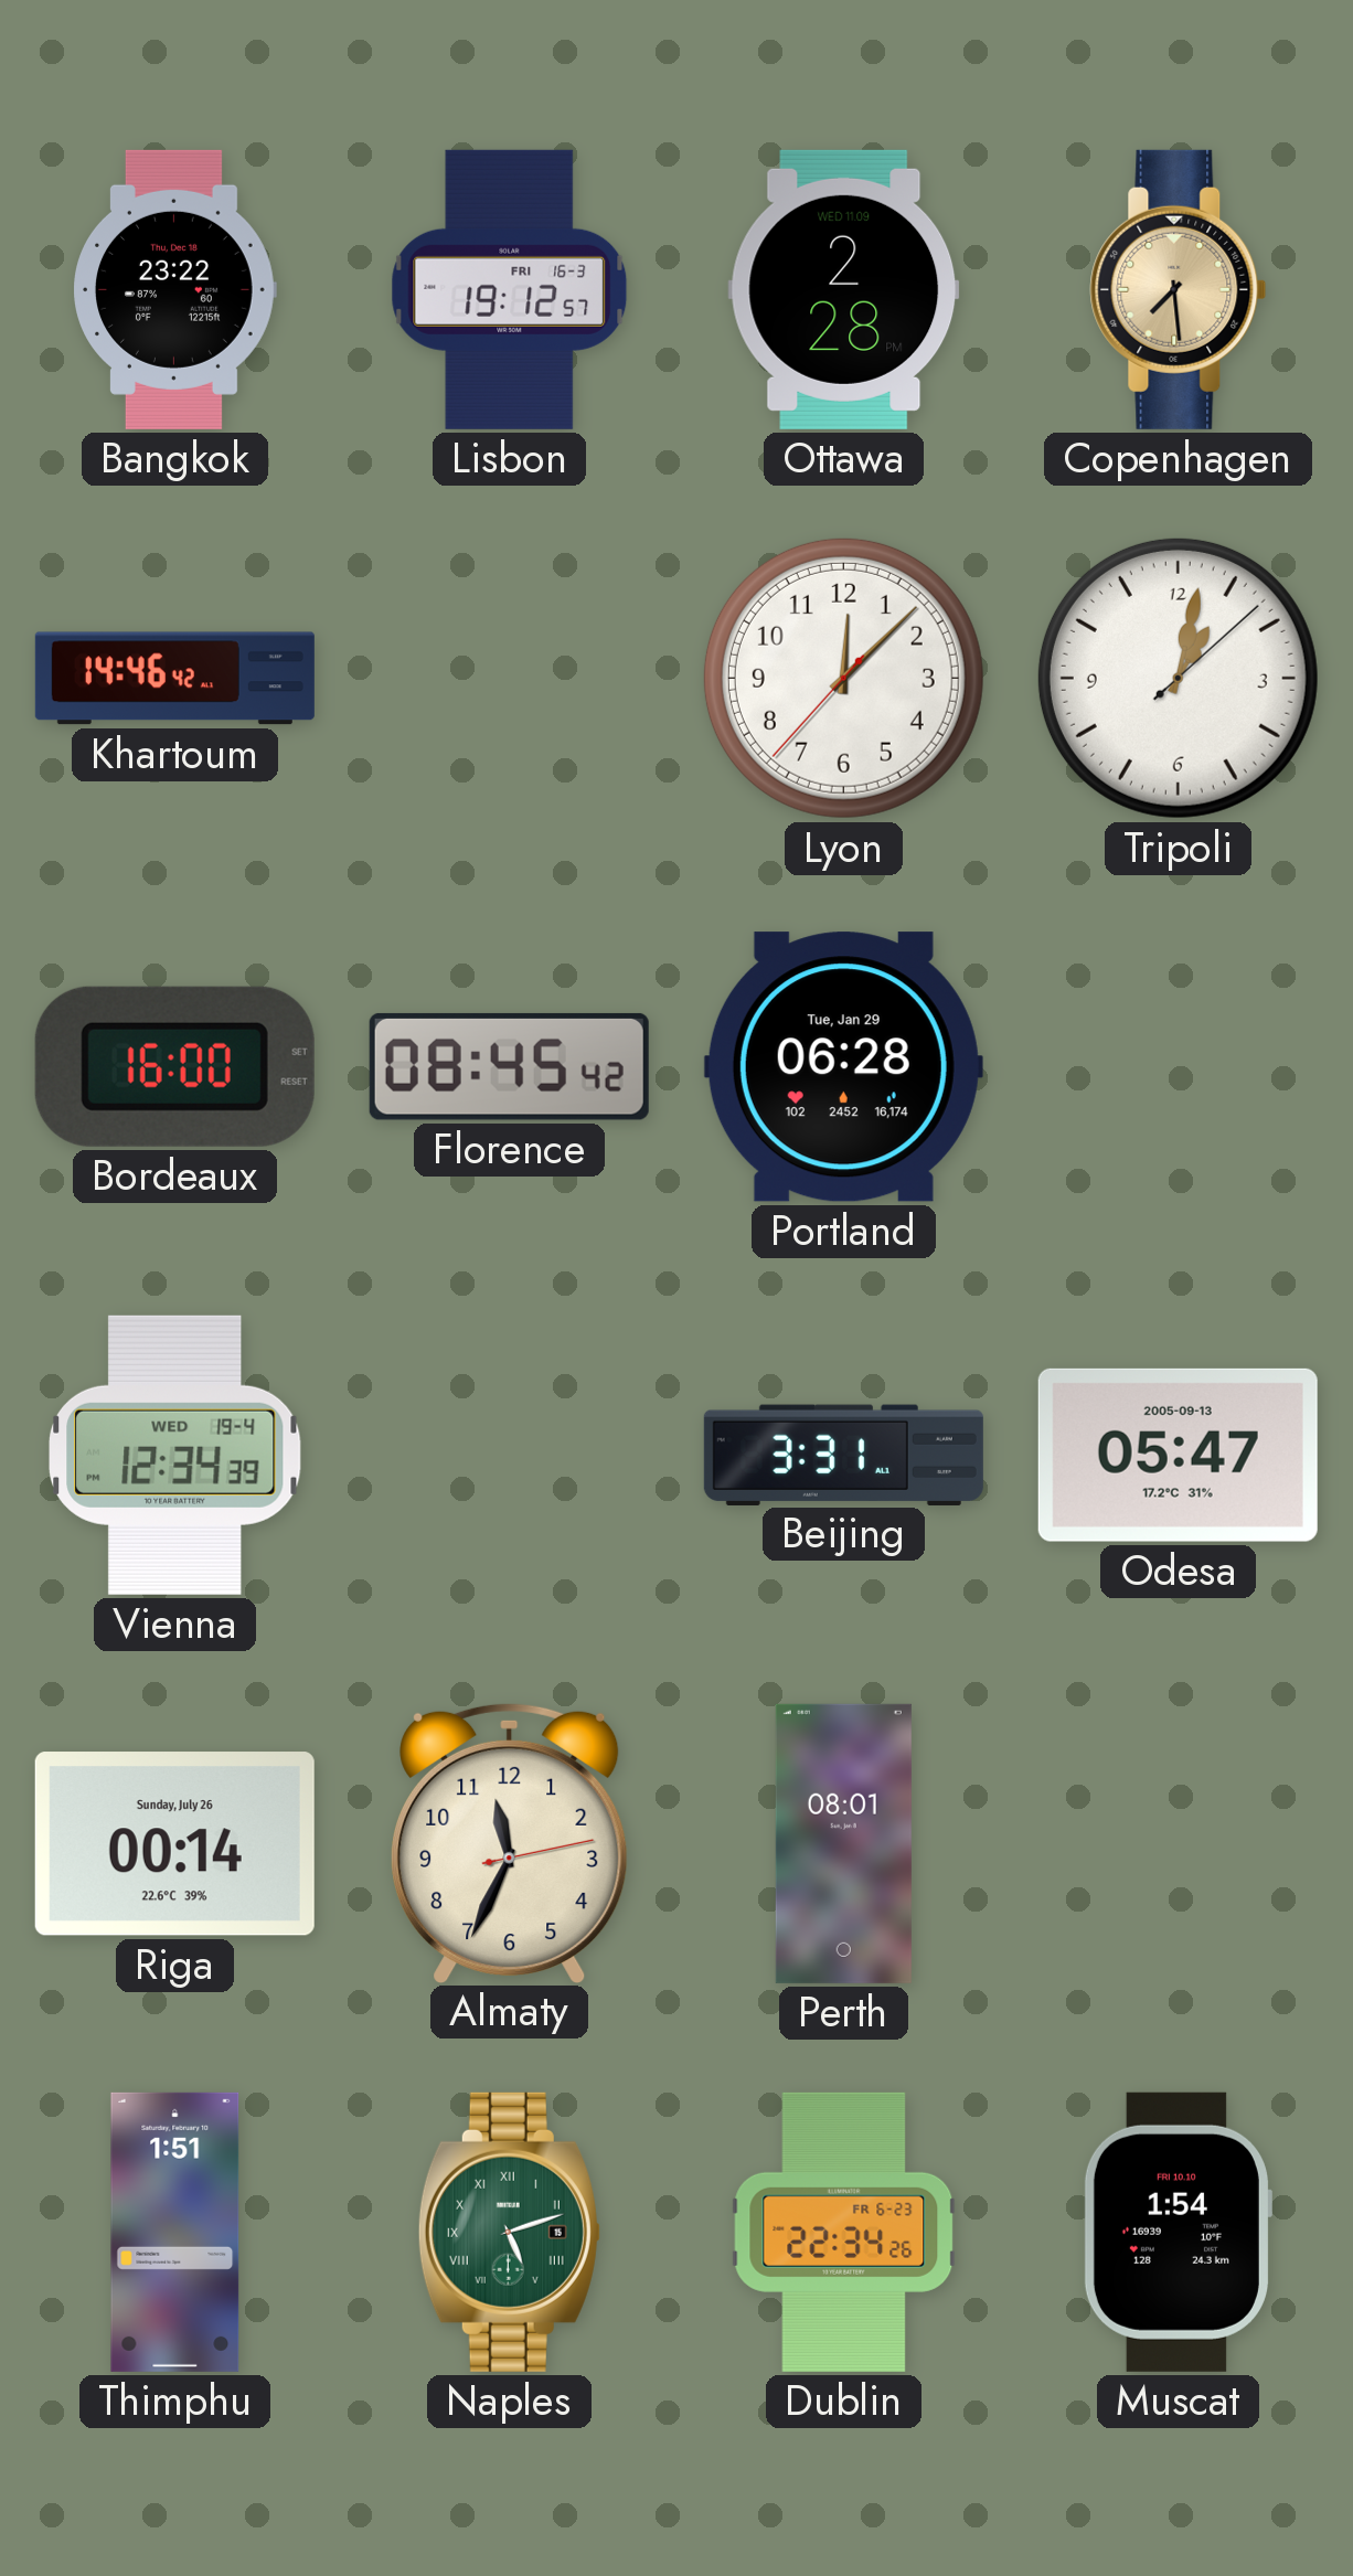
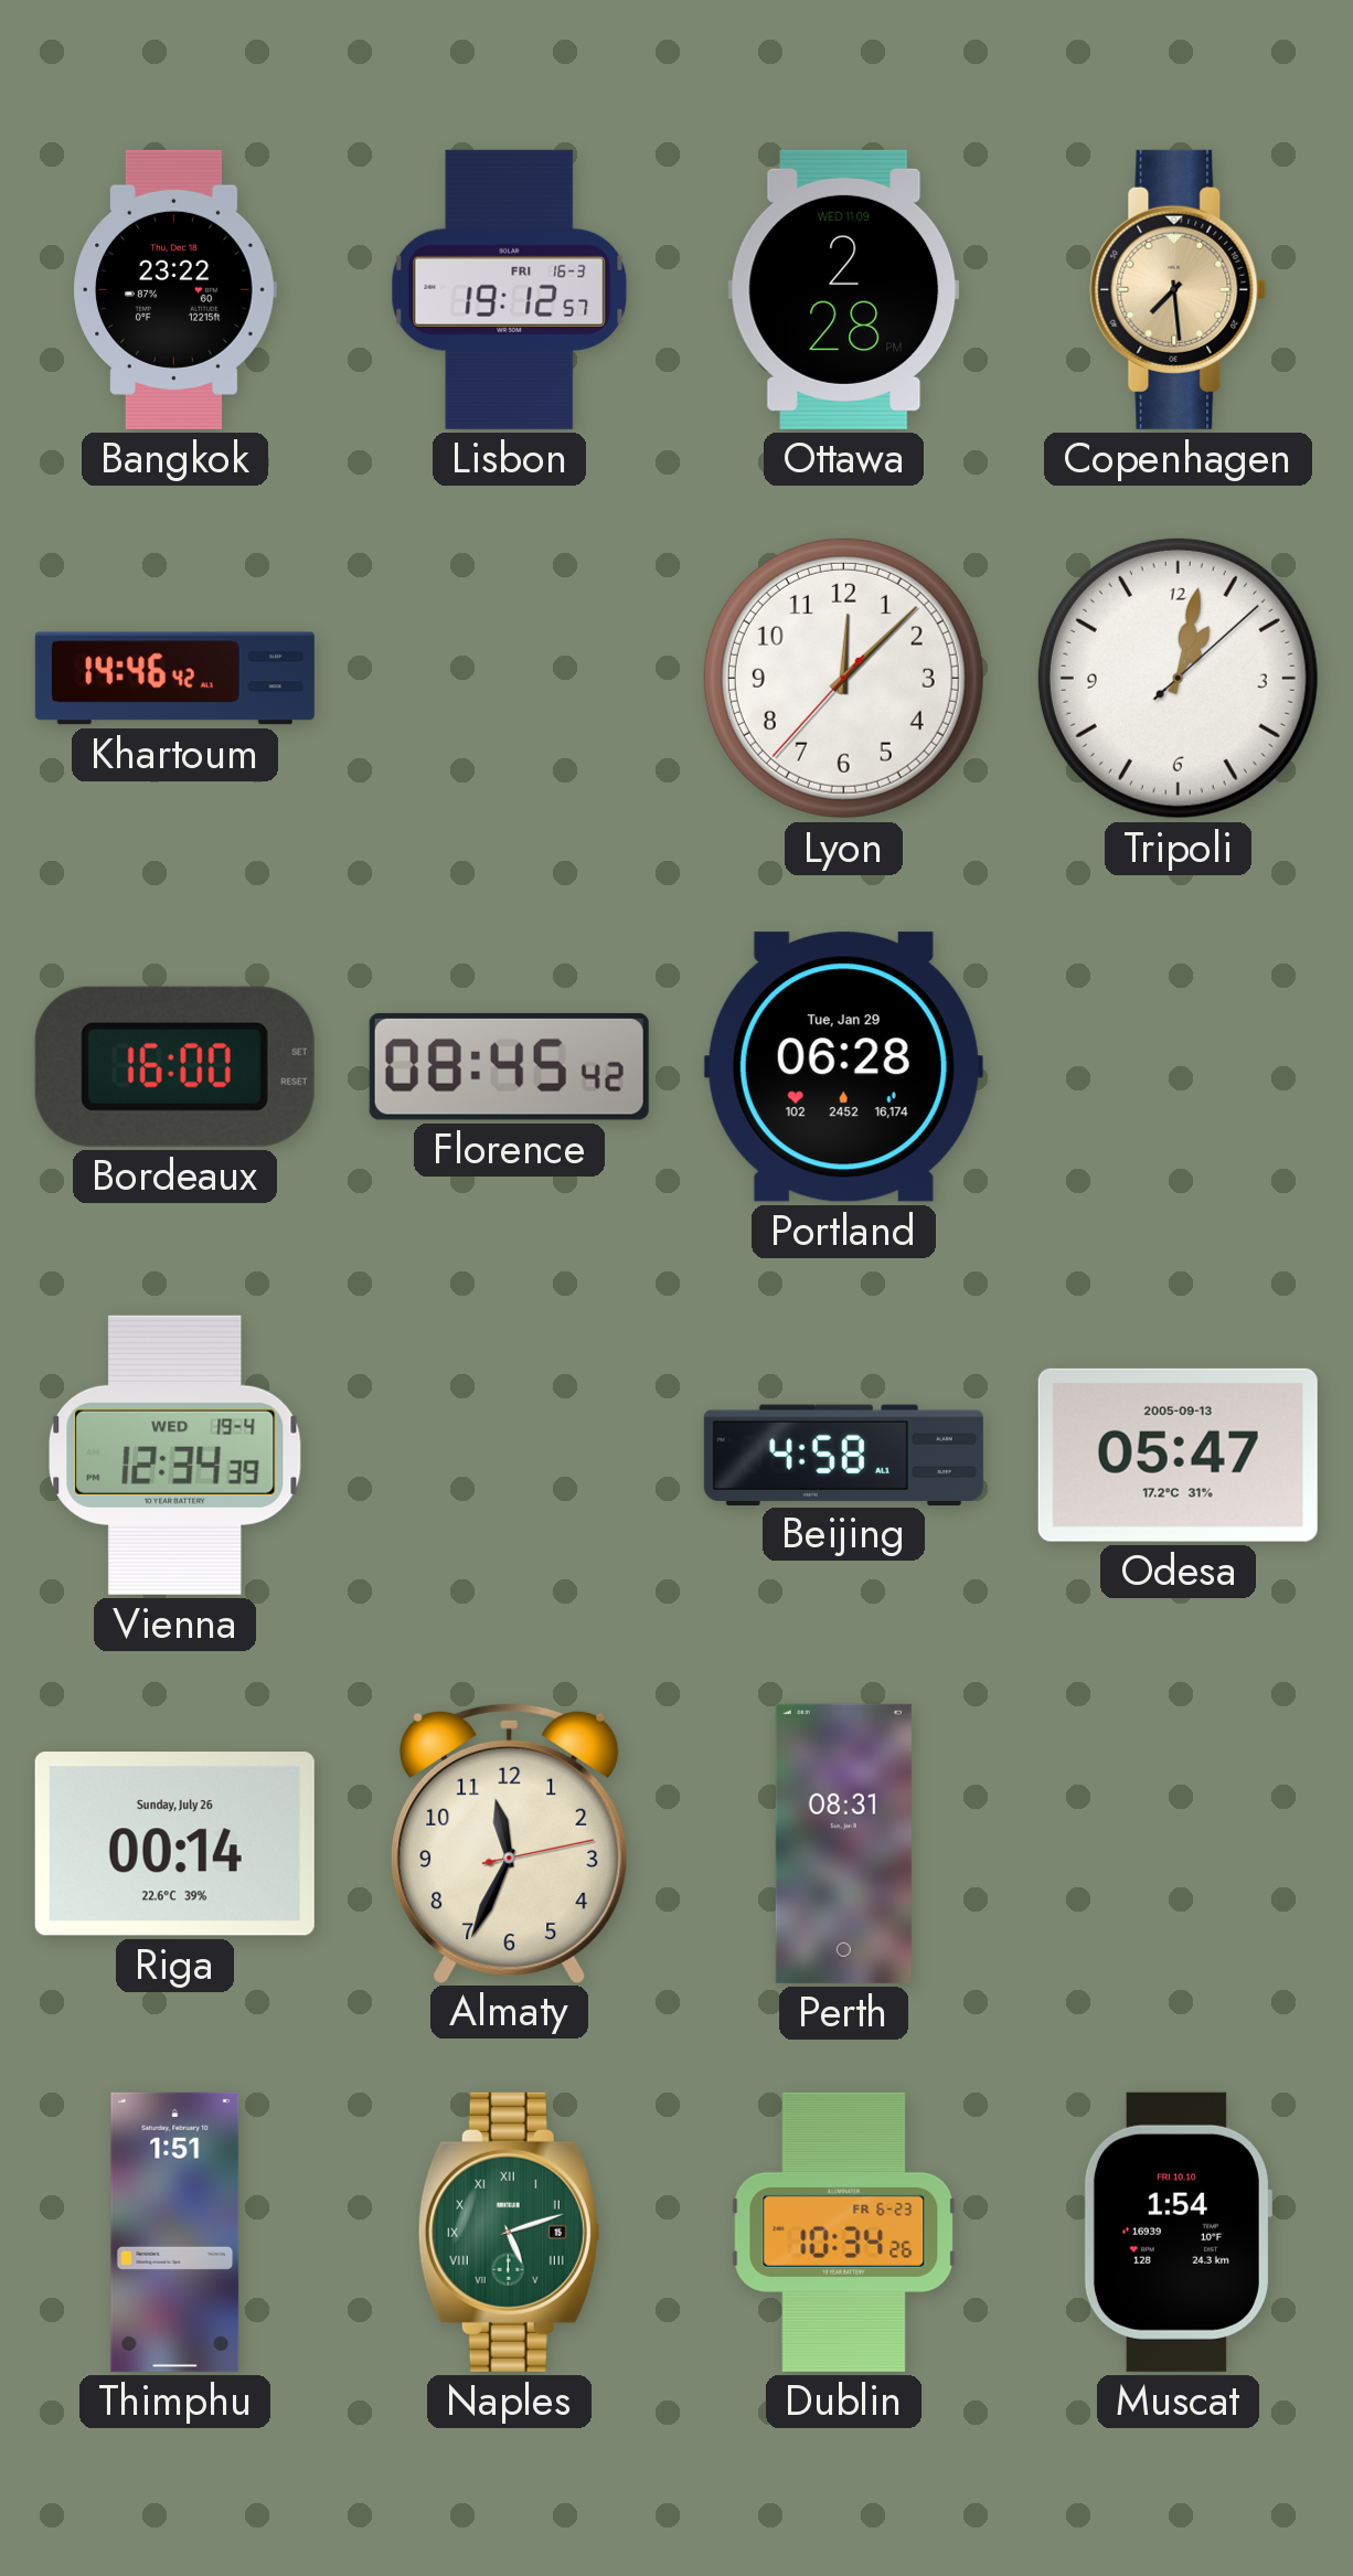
Beijing: 3:31 -> 4:58
Perth: 08:01 -> 08:31
Dublin: 22:34 -> 10:34
